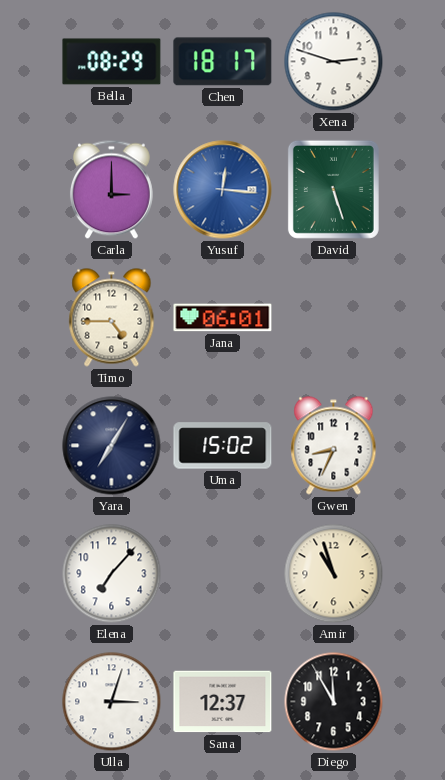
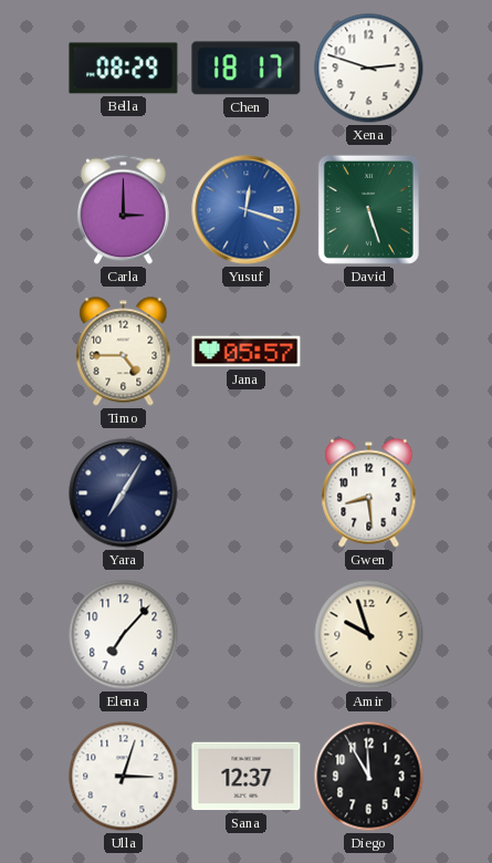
Yusuf: 12:16 -> 12:18
Jana: 06:01 -> 05:57
Uma: 15:02 -> none
Gwen: 8:34 -> 8:29
Amir: 10:57 -> 9:57
